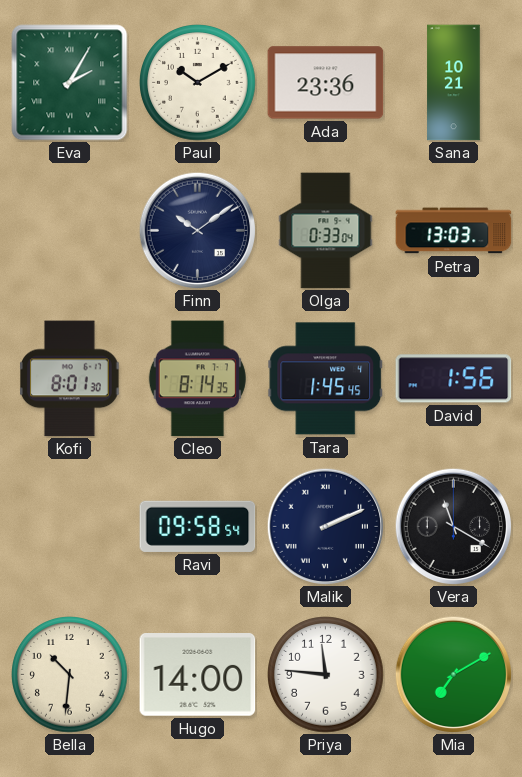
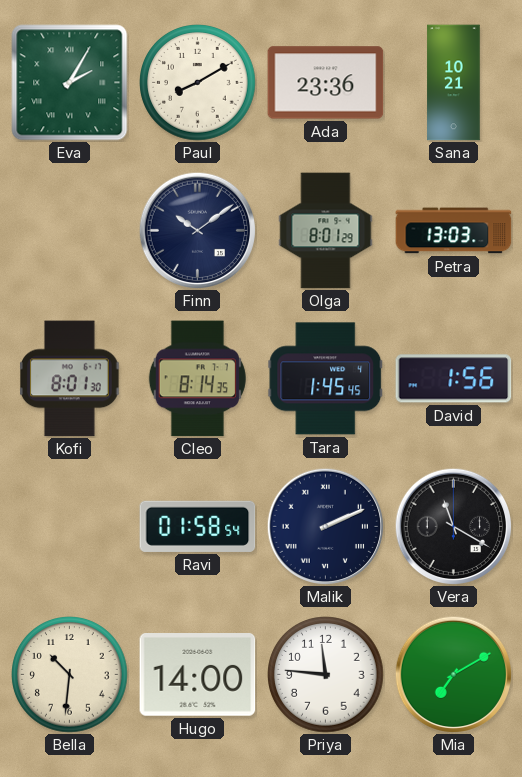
Paul: 10:10 -> 8:10
Olga: 0:33 -> 8:01
Ravi: 09:58 -> 01:58
